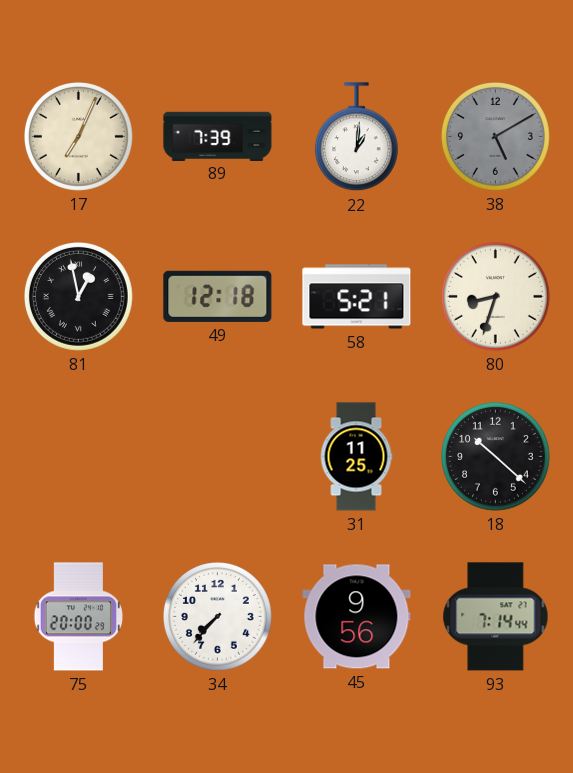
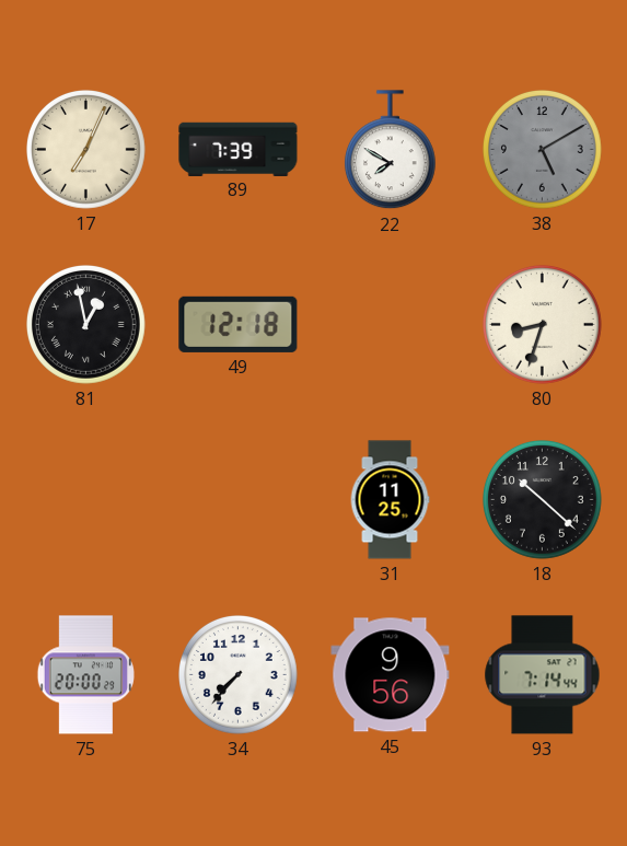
22: 1:01 -> 7:50
58: 5:21 -> none
